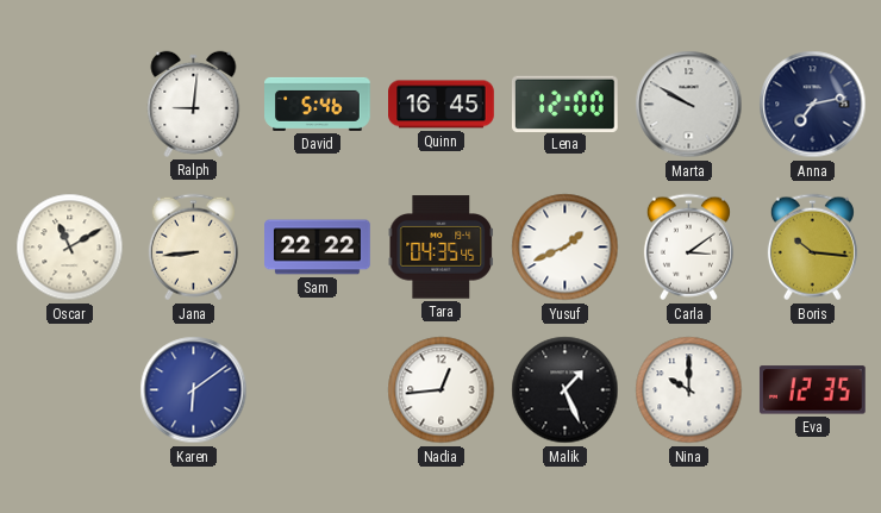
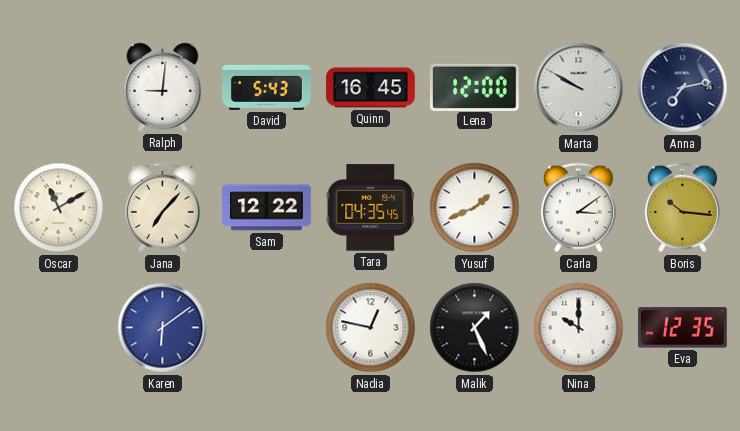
David: 5:46 -> 5:43
Jana: 8:44 -> 7:07
Sam: 22:22 -> 12:22
Nadia: 12:44 -> 12:47
